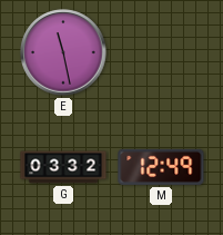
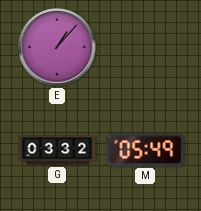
E: 11:28 -> 1:07
M: 12:49 -> 05:49
